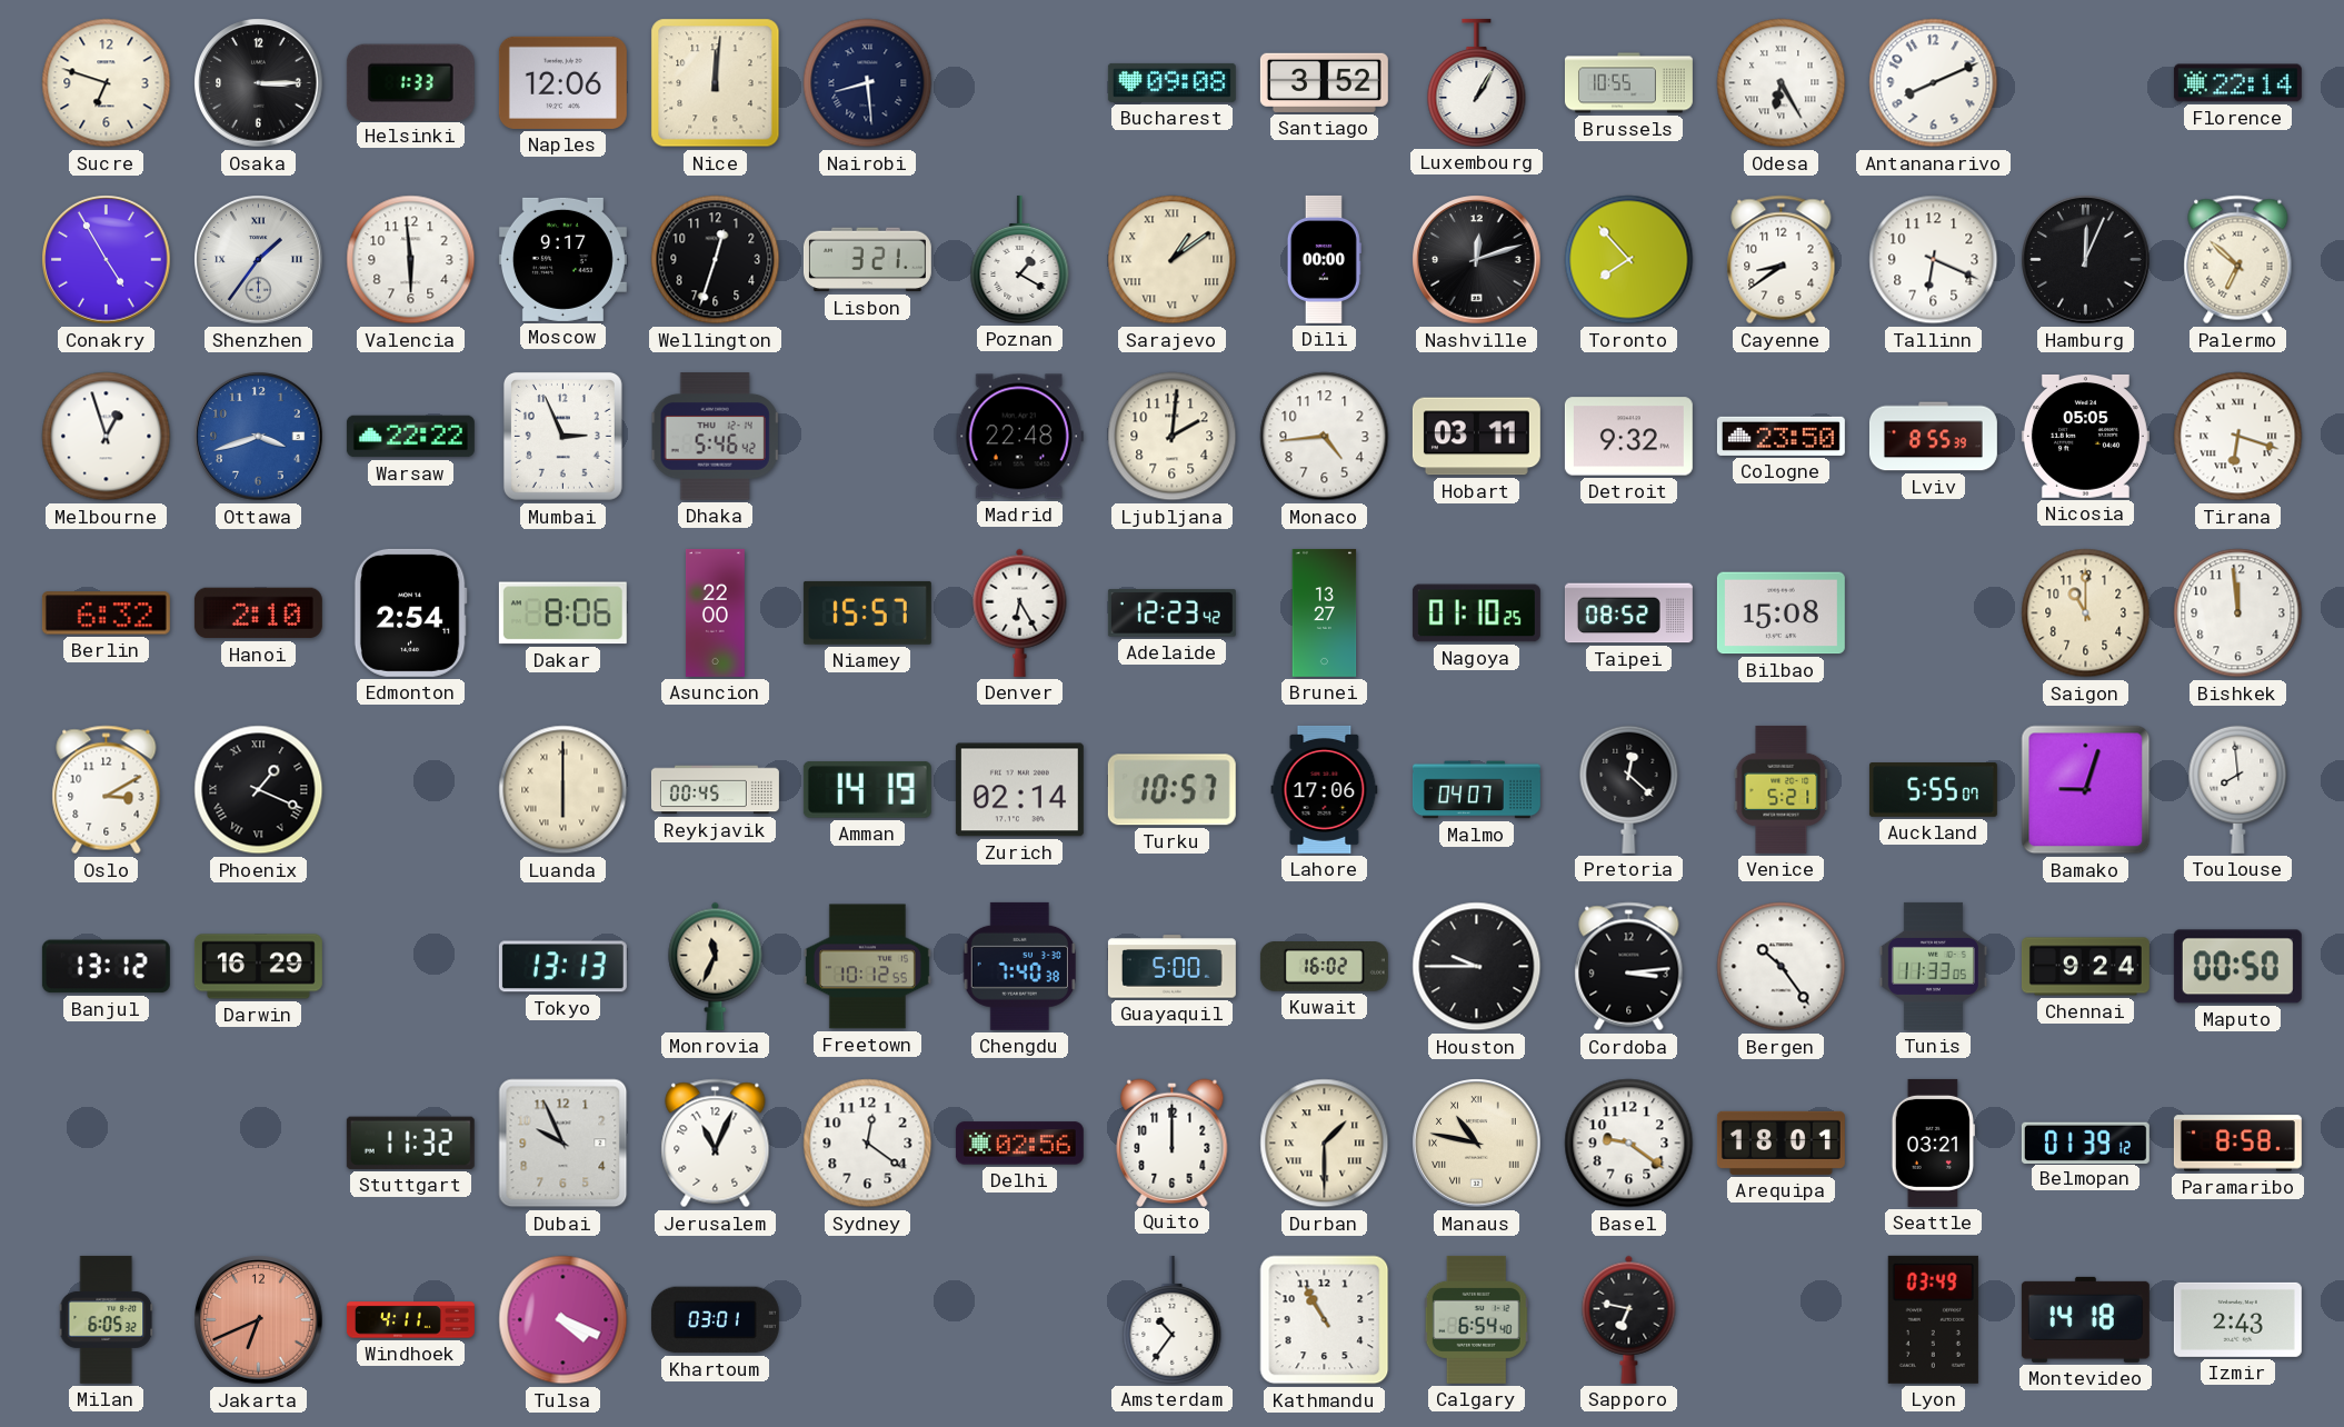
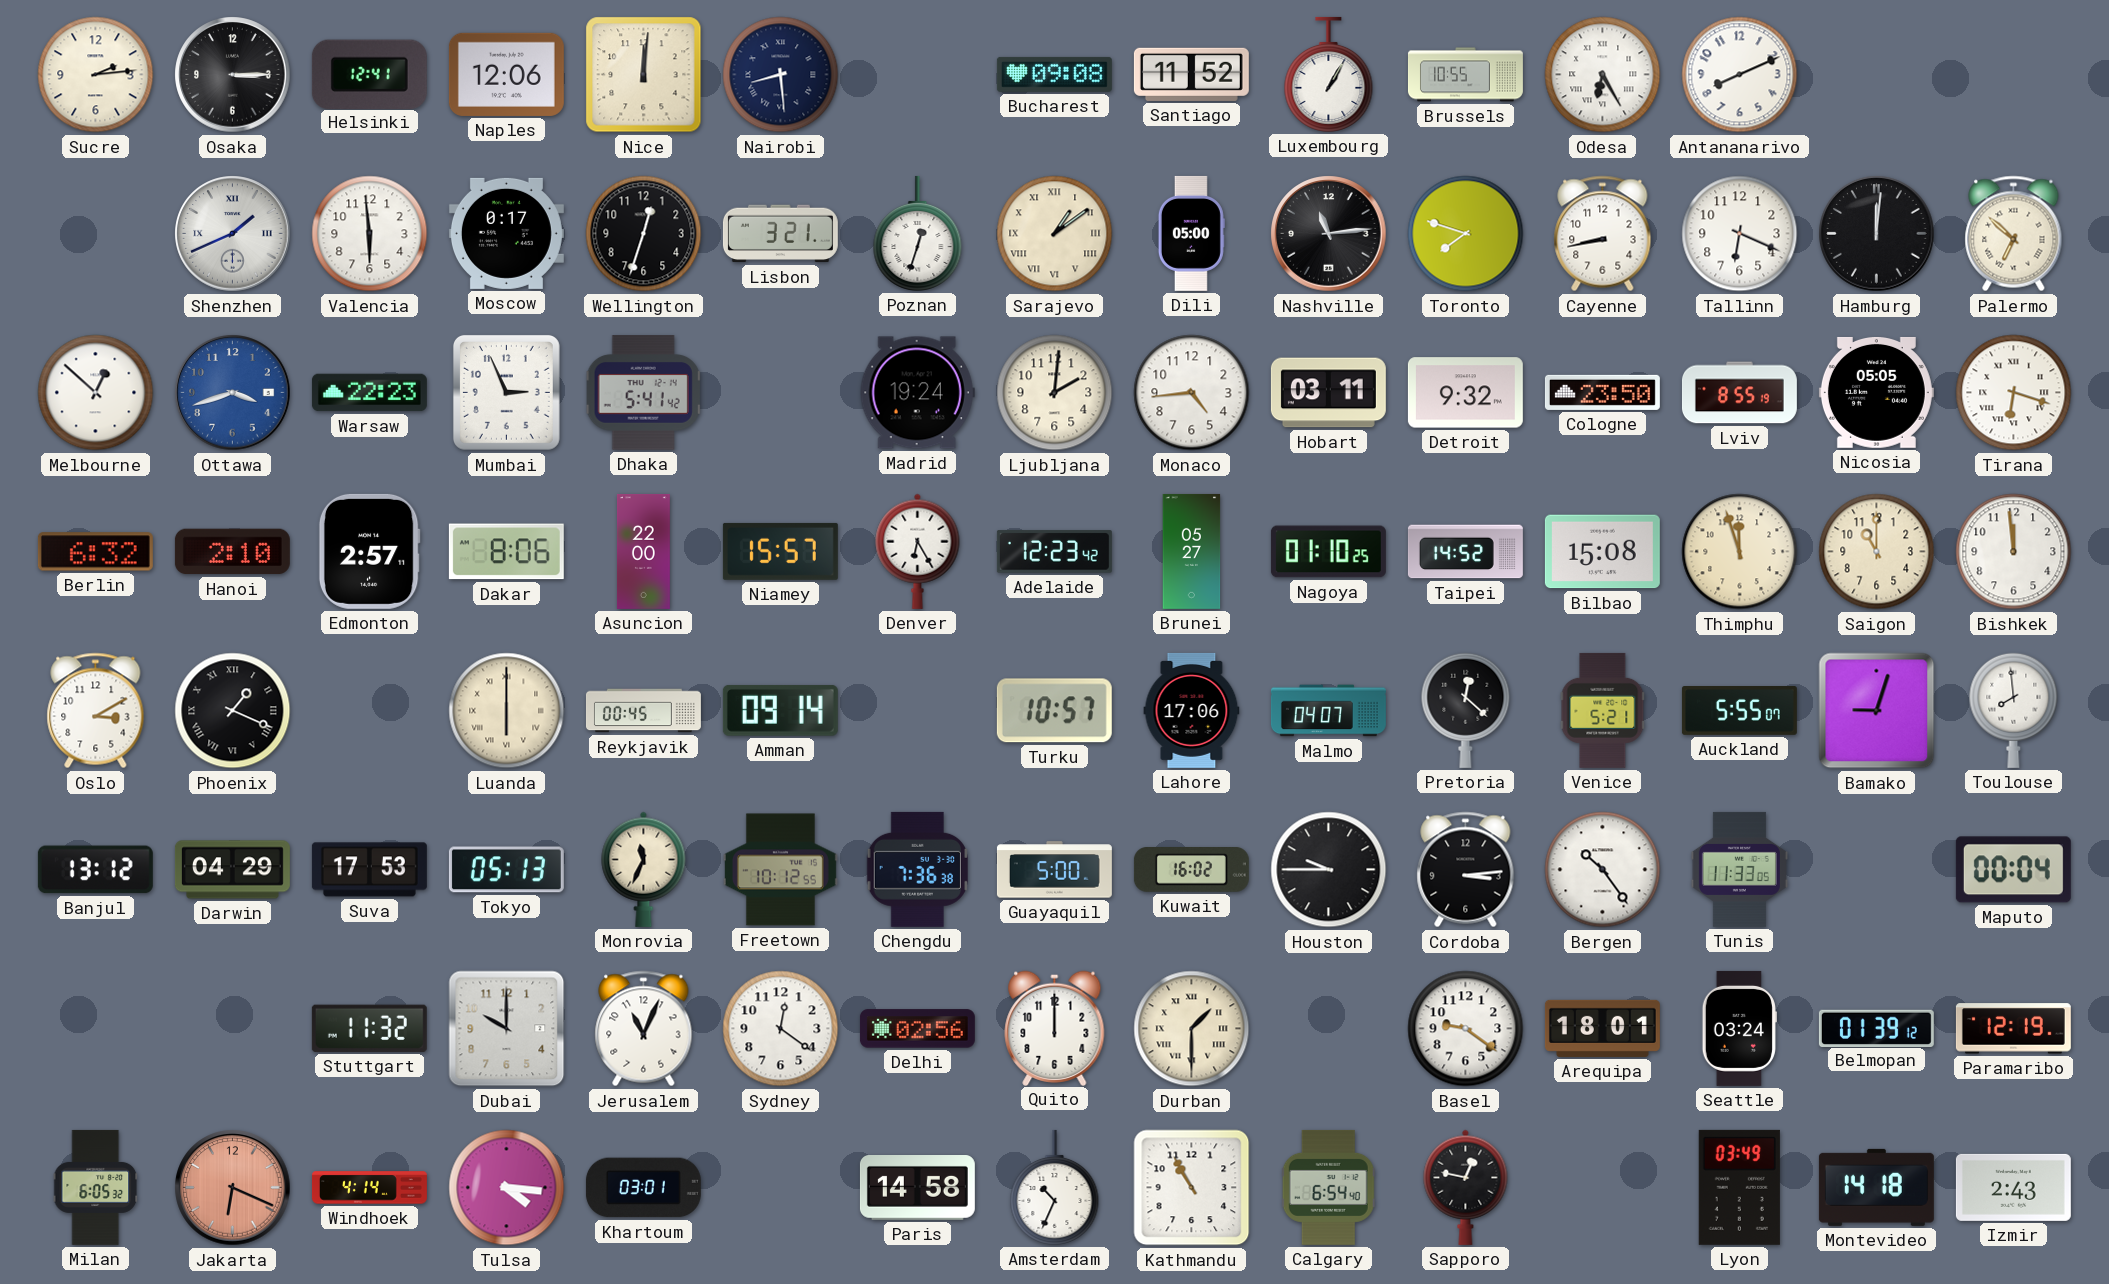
Sucre: 6:48 -> 2:14
Helsinki: 1:33 -> 12:41
Santiago: 3:52 -> 11:52
Florence: 22:14 -> none
Conakry: 4:55 -> none
Shenzhen: 1:36 -> 1:41
Moscow: 9:17 -> 0:17
Poznan: 1:20 -> 12:33
Dili: 00:00 -> 05:00
Nashville: 12:12 -> 11:14
Toronto: 7:53 -> 7:48
Cayenne: 8:39 -> 8:43
Hamburg: 12:04 -> 12:01
Melbourne: 12:57 -> 12:52
Warsaw: 22:22 -> 22:23
Dhaka: 5:46 -> 5:41
Madrid: 22:48 -> 19:24
Lviv: 8:55:39 -> 8:55:19
Edmonton: 2:54 -> 2:57
Brunei: 13:27 -> 05:27
Taipei: 08:52 -> 14:52
Thimphu: none -> 11:57
Amman: 14:19 -> 09:14
Zurich: 02:14 -> none
Darwin: 16:29 -> 04:29
Suva: none -> 17:53
Tokyo: 13:13 -> 05:13
Chengdu: 7:40 -> 7:36
Chennai: 9:24 -> none
Maputo: 00:50 -> 00:04
Dubai: 9:56 -> 10:00
Manaus: 10:47 -> none
Seattle: 03:21 -> 03:24
Paramaribo: 8:58 -> 12:19
Jakarta: 6:41 -> 6:19
Windhoek: 4:11 -> 4:14
Tulsa: 4:19 -> 4:16
Paris: none -> 14:58
Amsterdam: 10:36 -> 10:34
Sapporo: 6:47 -> 12:47
